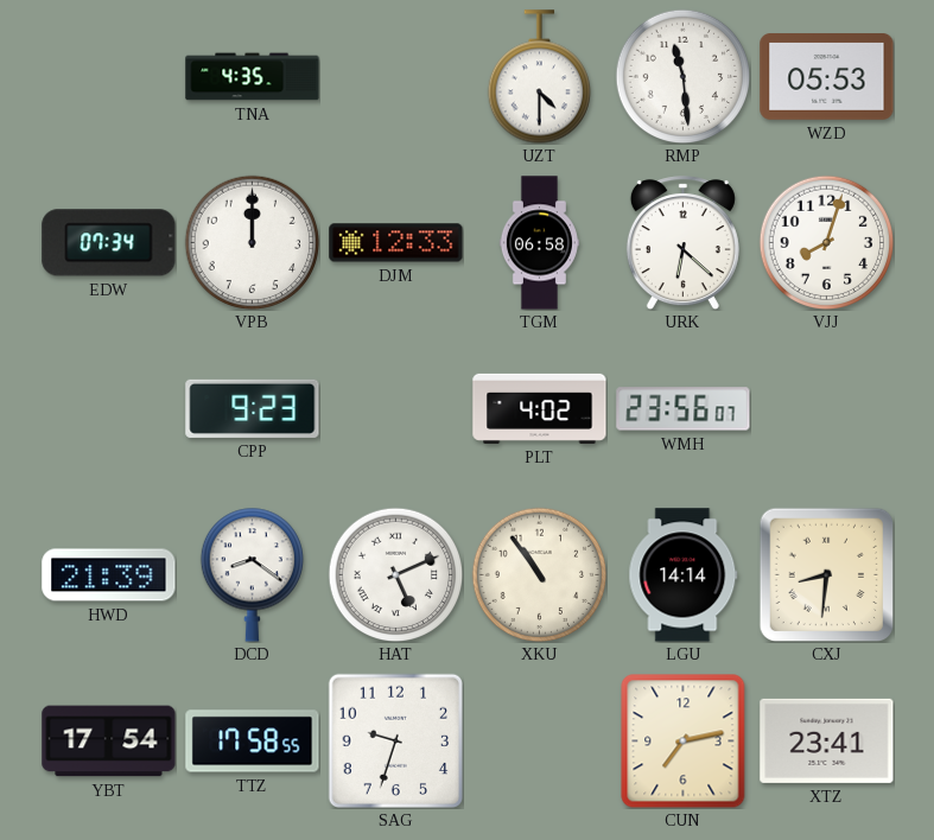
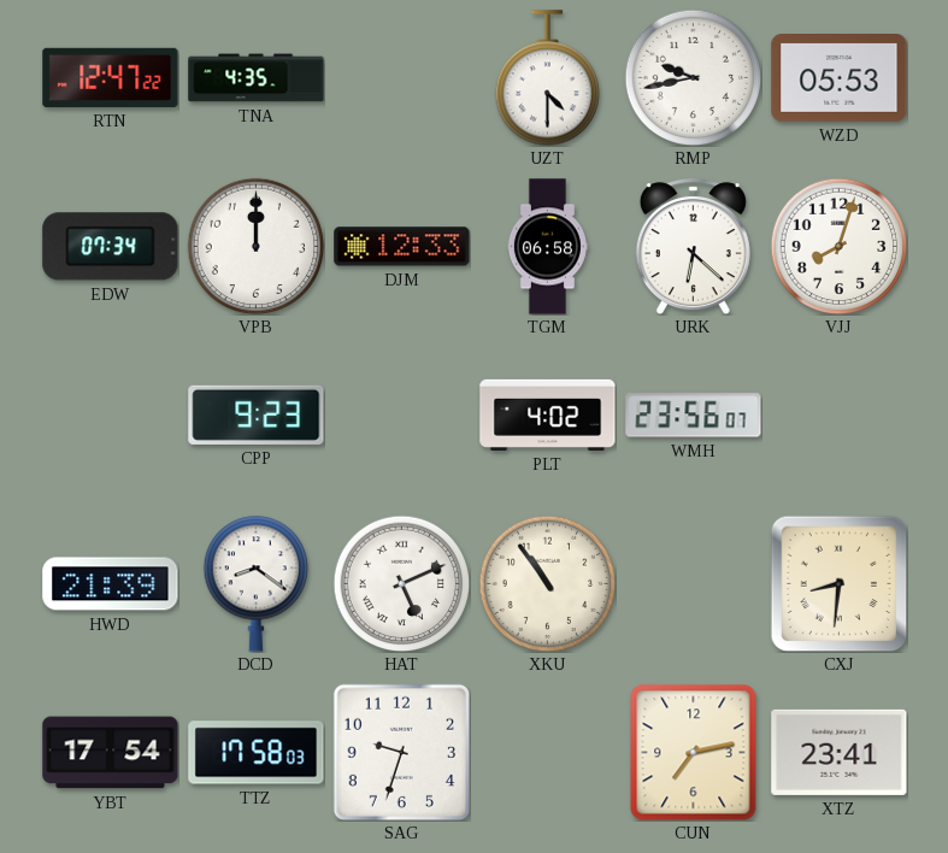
RTN: none -> 12:47
RMP: 11:29 -> 9:43
LGU: 14:14 -> none
TTZ: 17:58:55 -> 17:58:03
